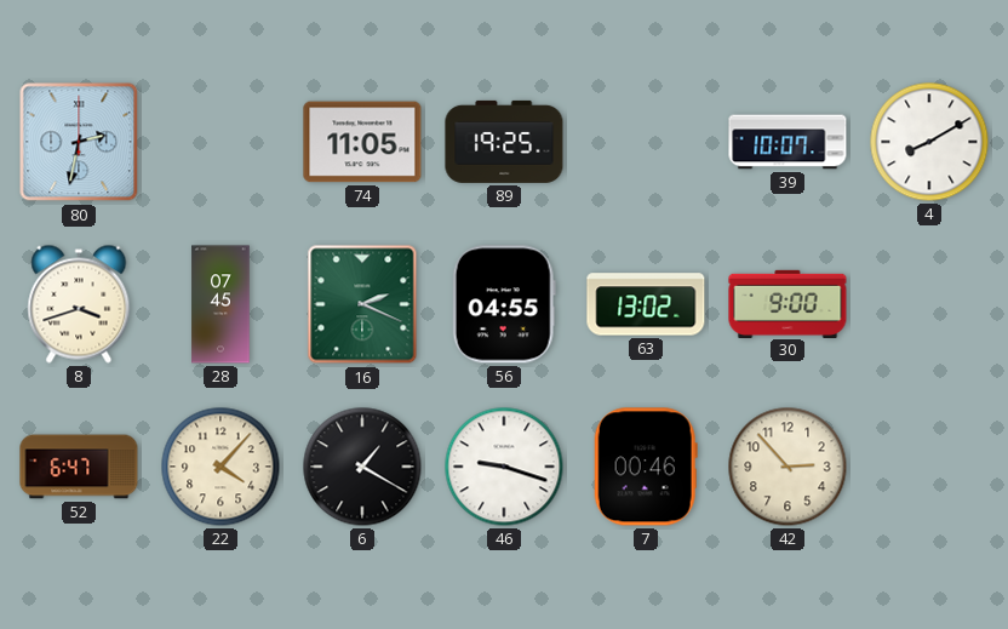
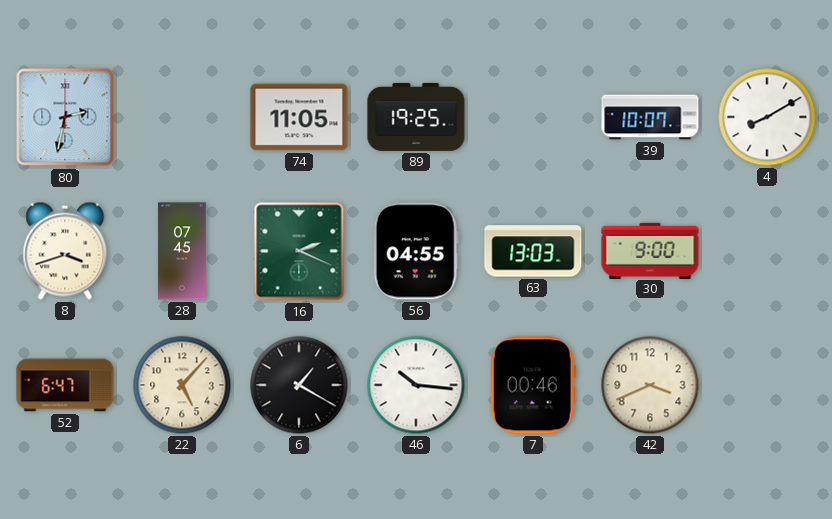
63: 13:02 -> 13:03
22: 4:07 -> 5:07
46: 9:18 -> 10:16
42: 2:53 -> 3:41
